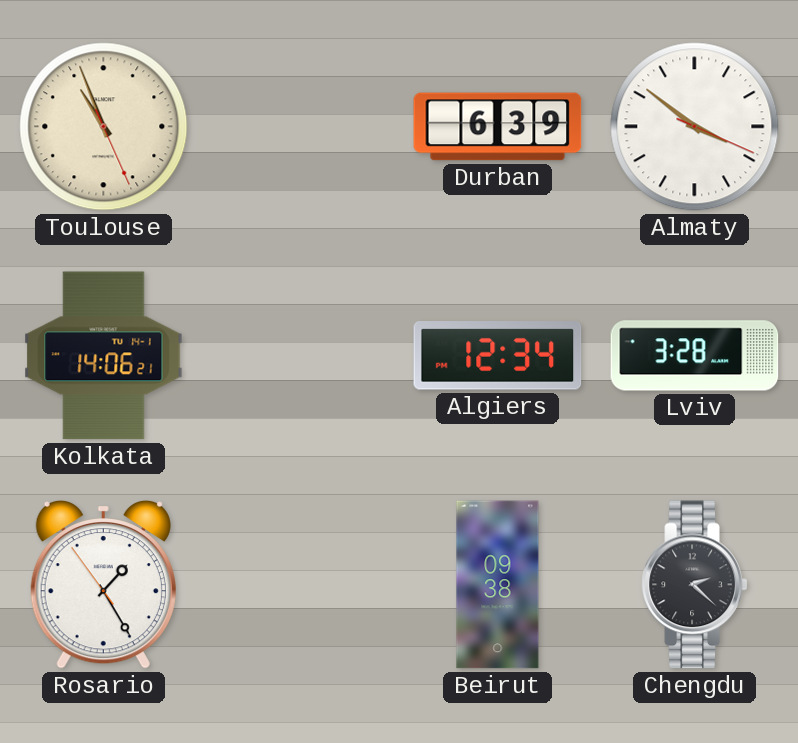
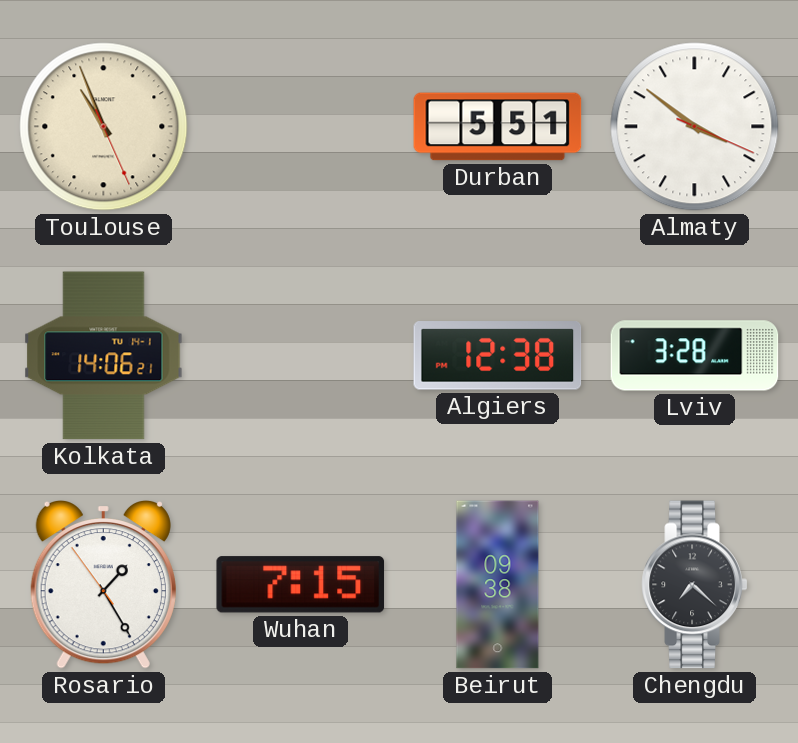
Durban: 6:39 -> 5:51
Algiers: 12:34 -> 12:38
Wuhan: none -> 7:15
Chengdu: 2:22 -> 7:22
